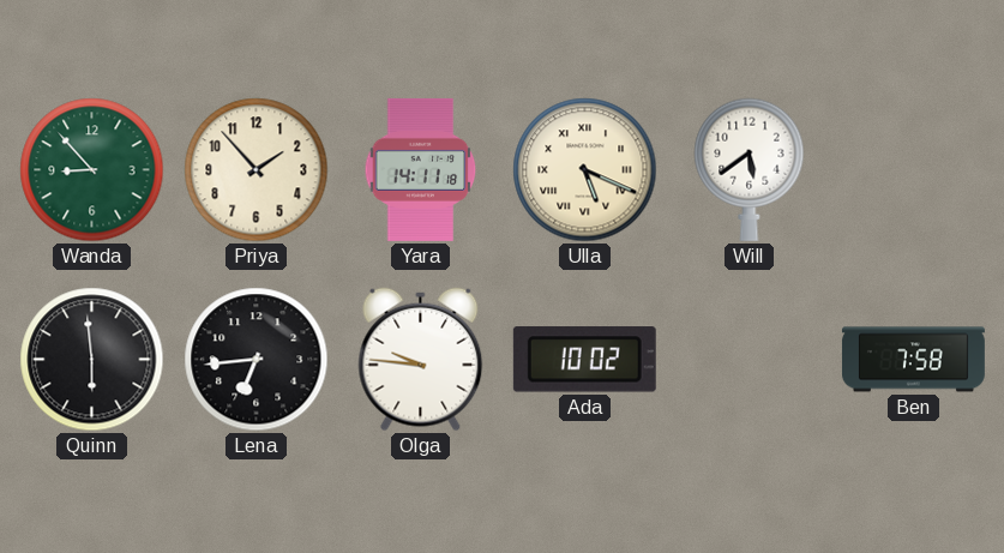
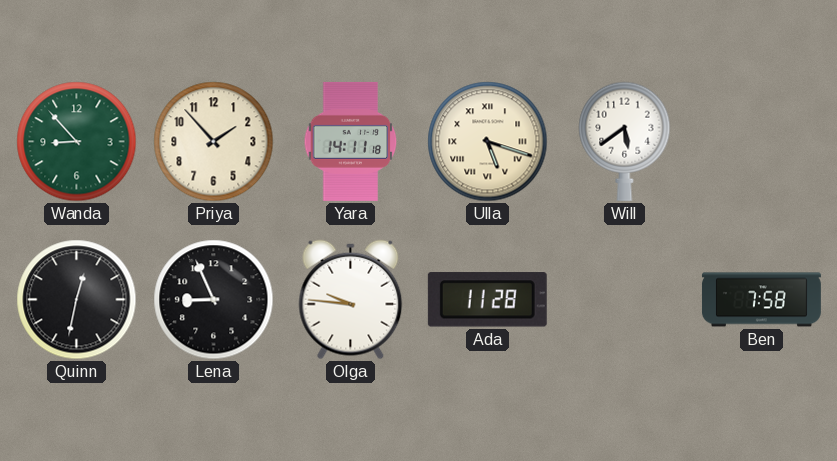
Ulla: 5:19 -> 5:18
Quinn: 5:59 -> 12:32
Lena: 6:44 -> 8:56
Ada: 10:02 -> 11:28
